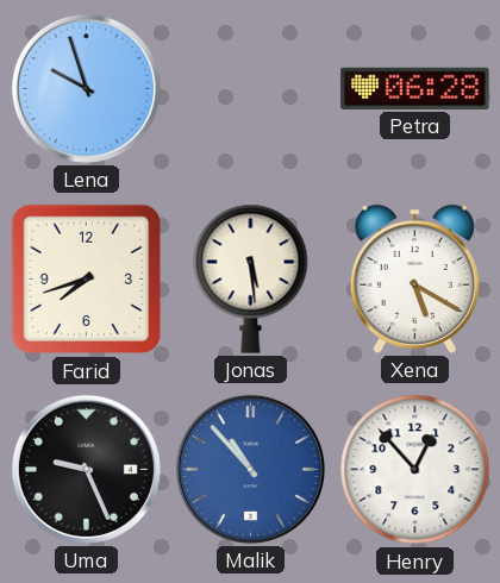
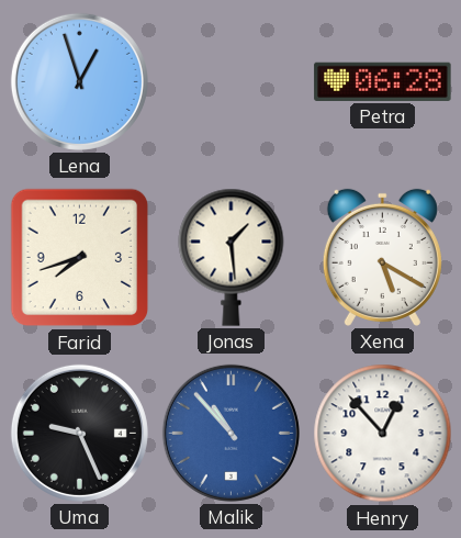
Lena: 9:57 -> 12:57
Jonas: 5:29 -> 1:29
